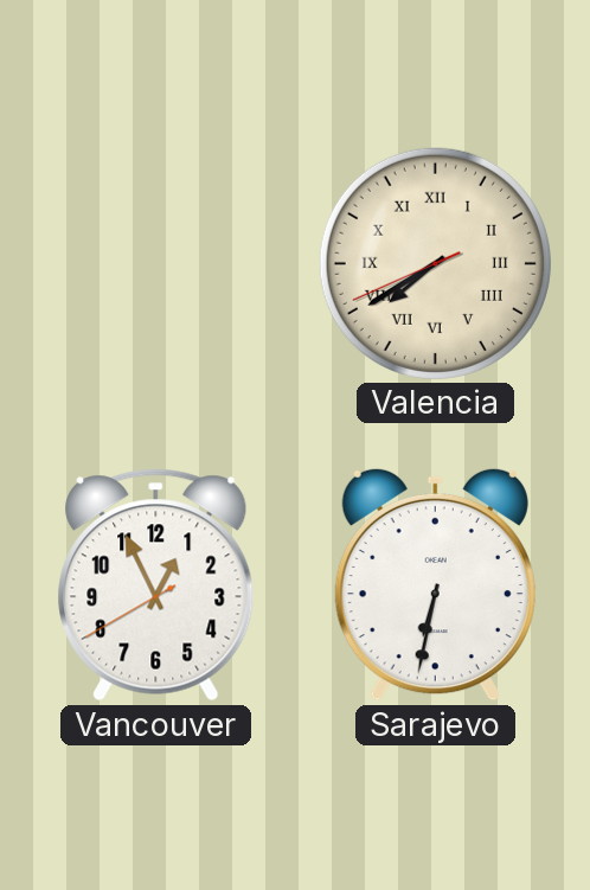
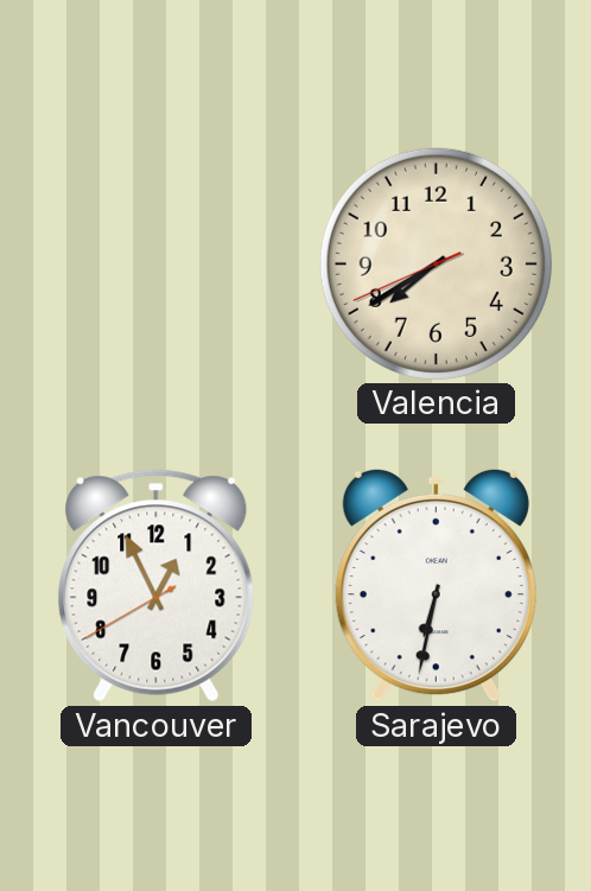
Valencia numerals: Roman -> Arabic
